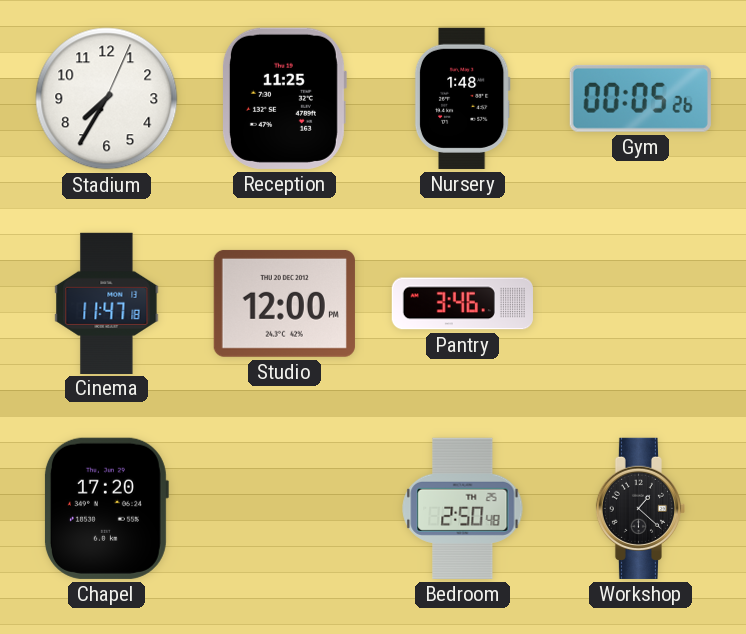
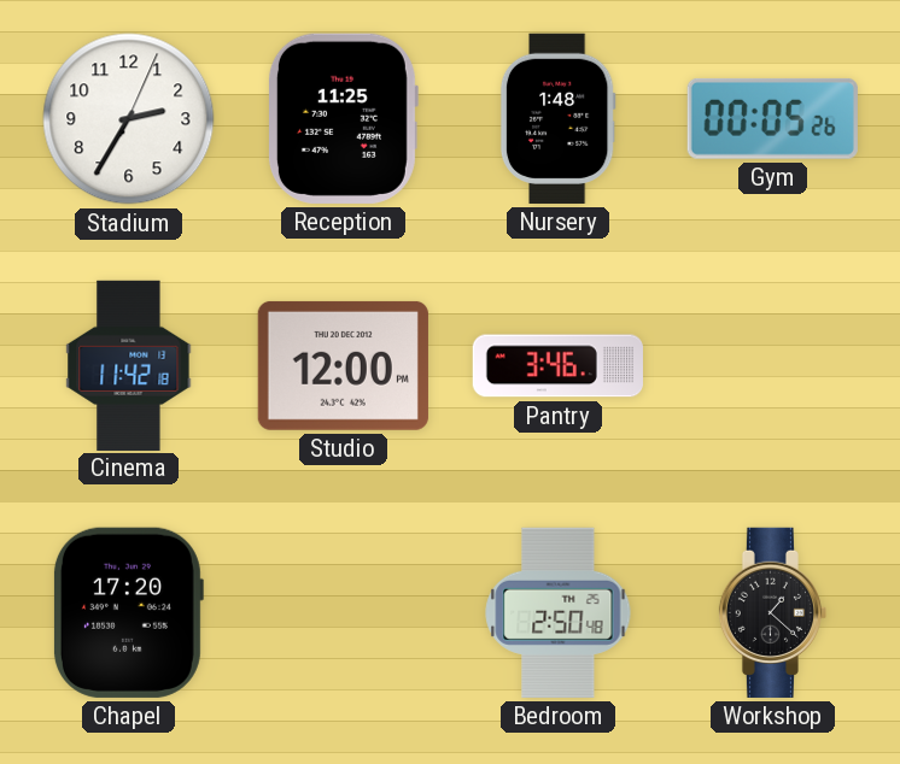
Stadium: 7:35 -> 2:35
Cinema: 11:47 -> 11:42
